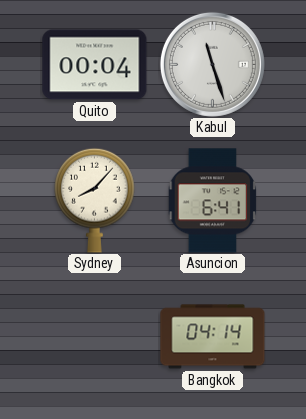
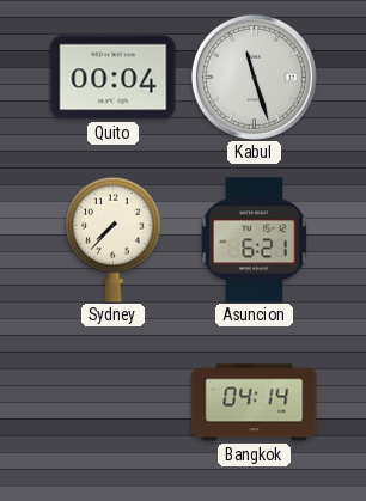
Sydney: 8:07 -> 7:37
Asuncion: 6:41 -> 6:21
